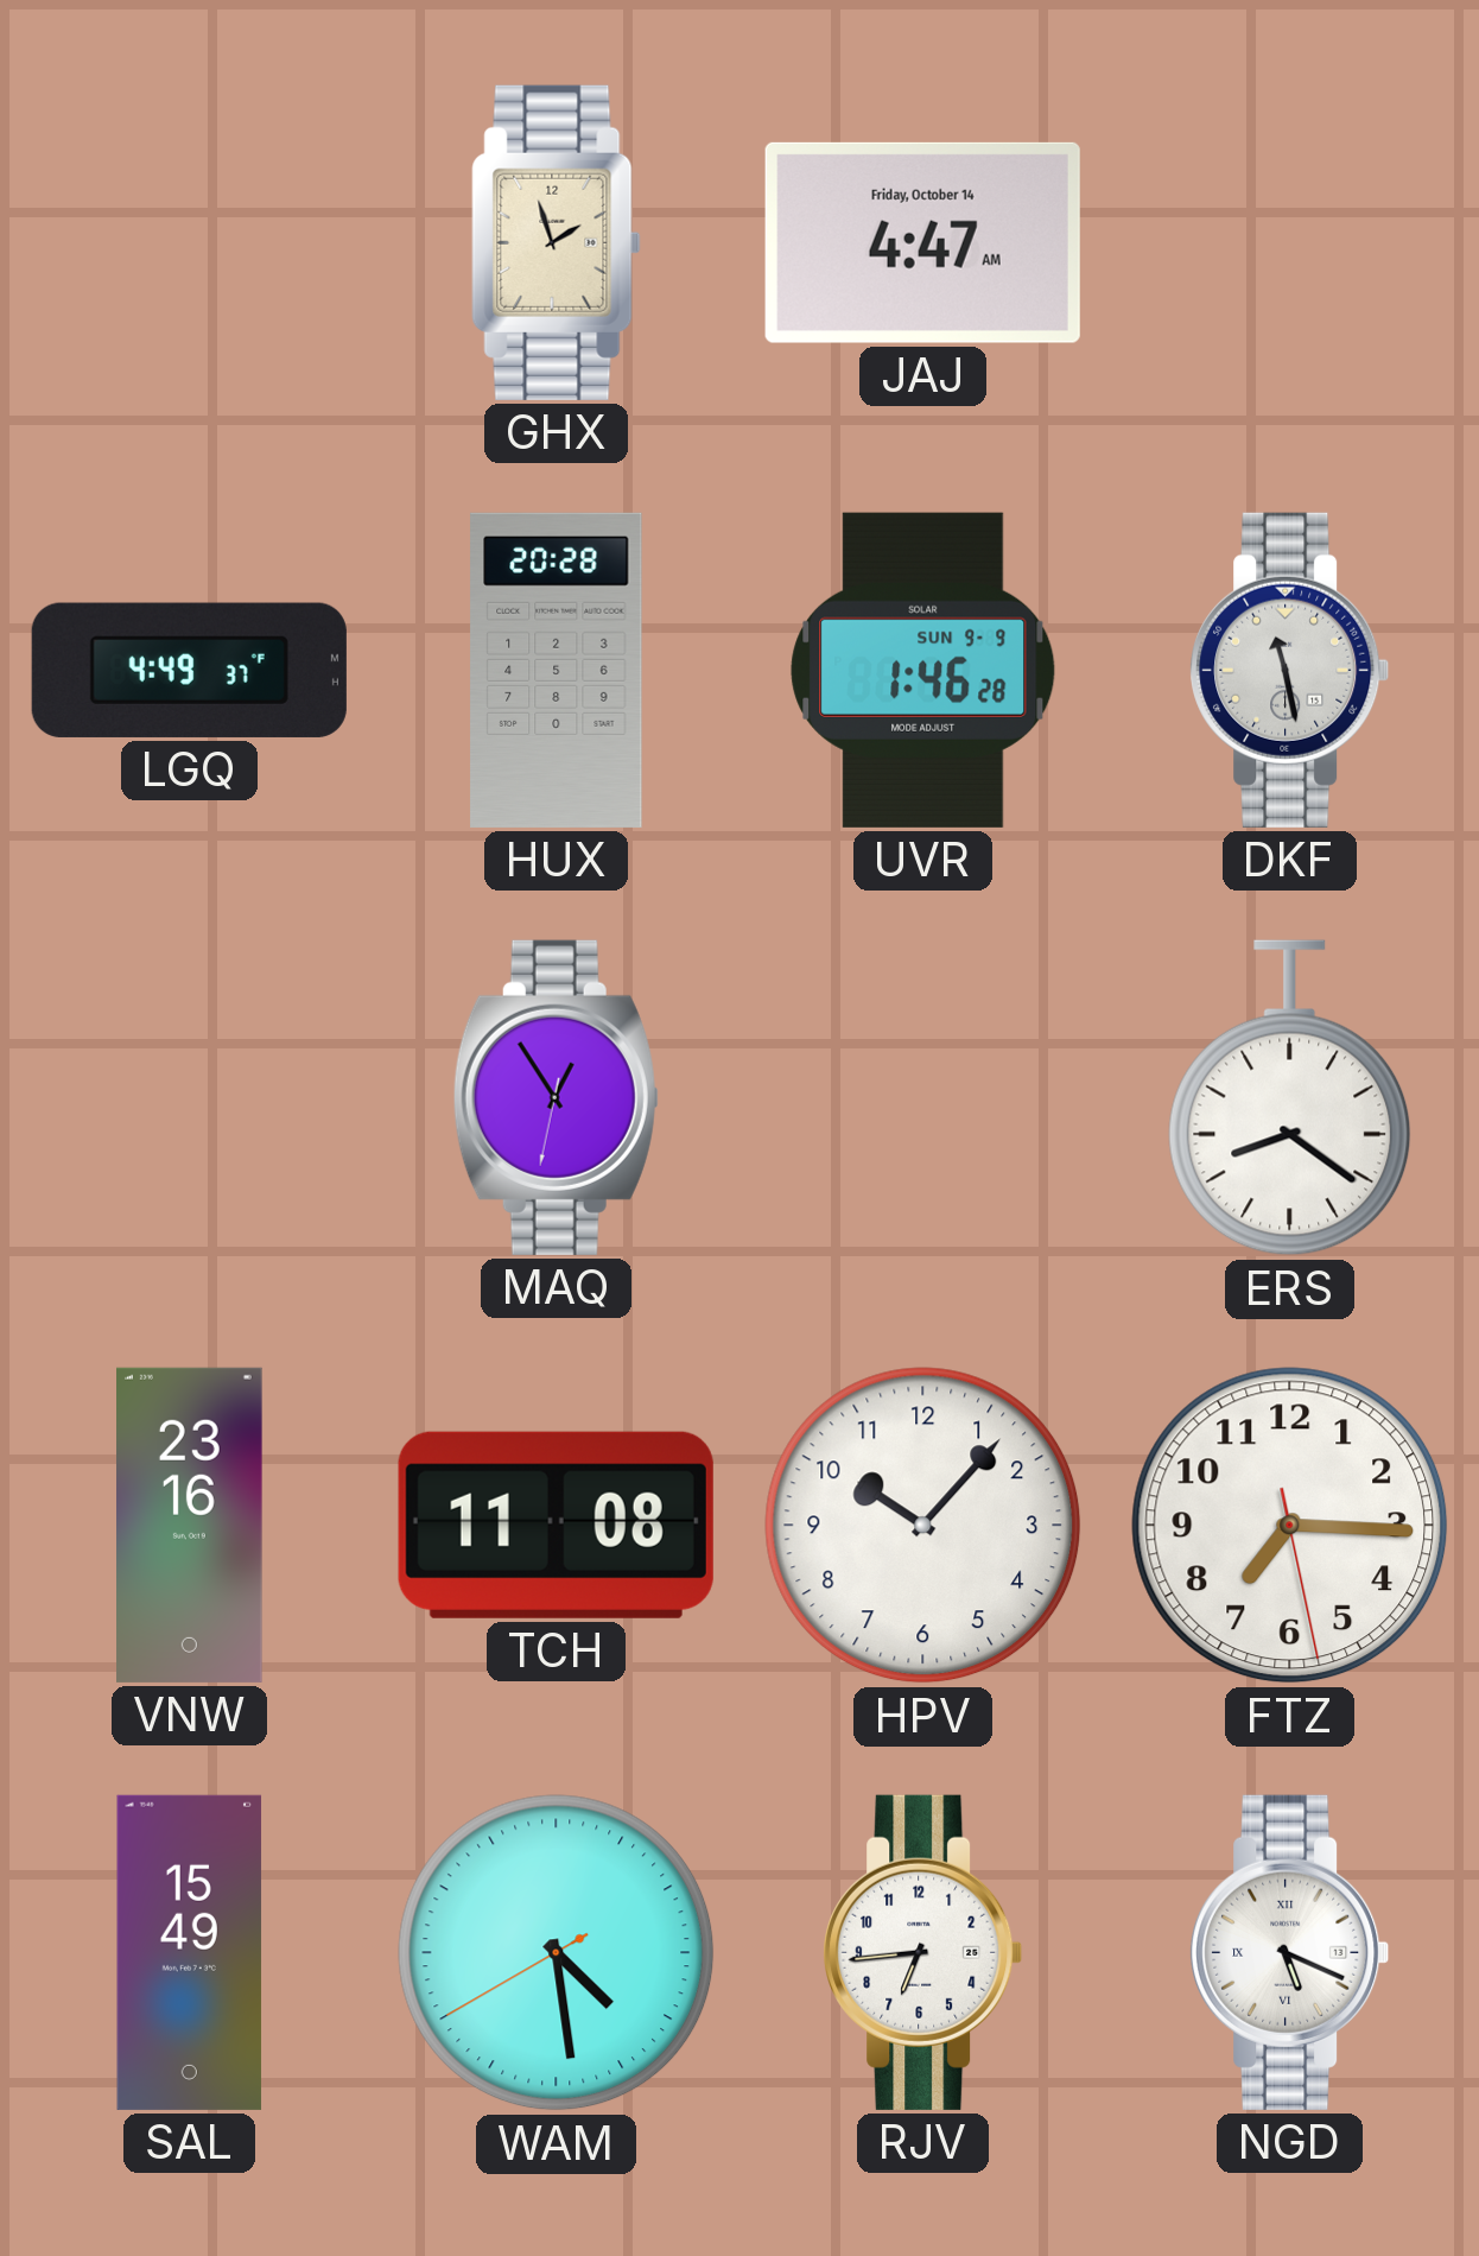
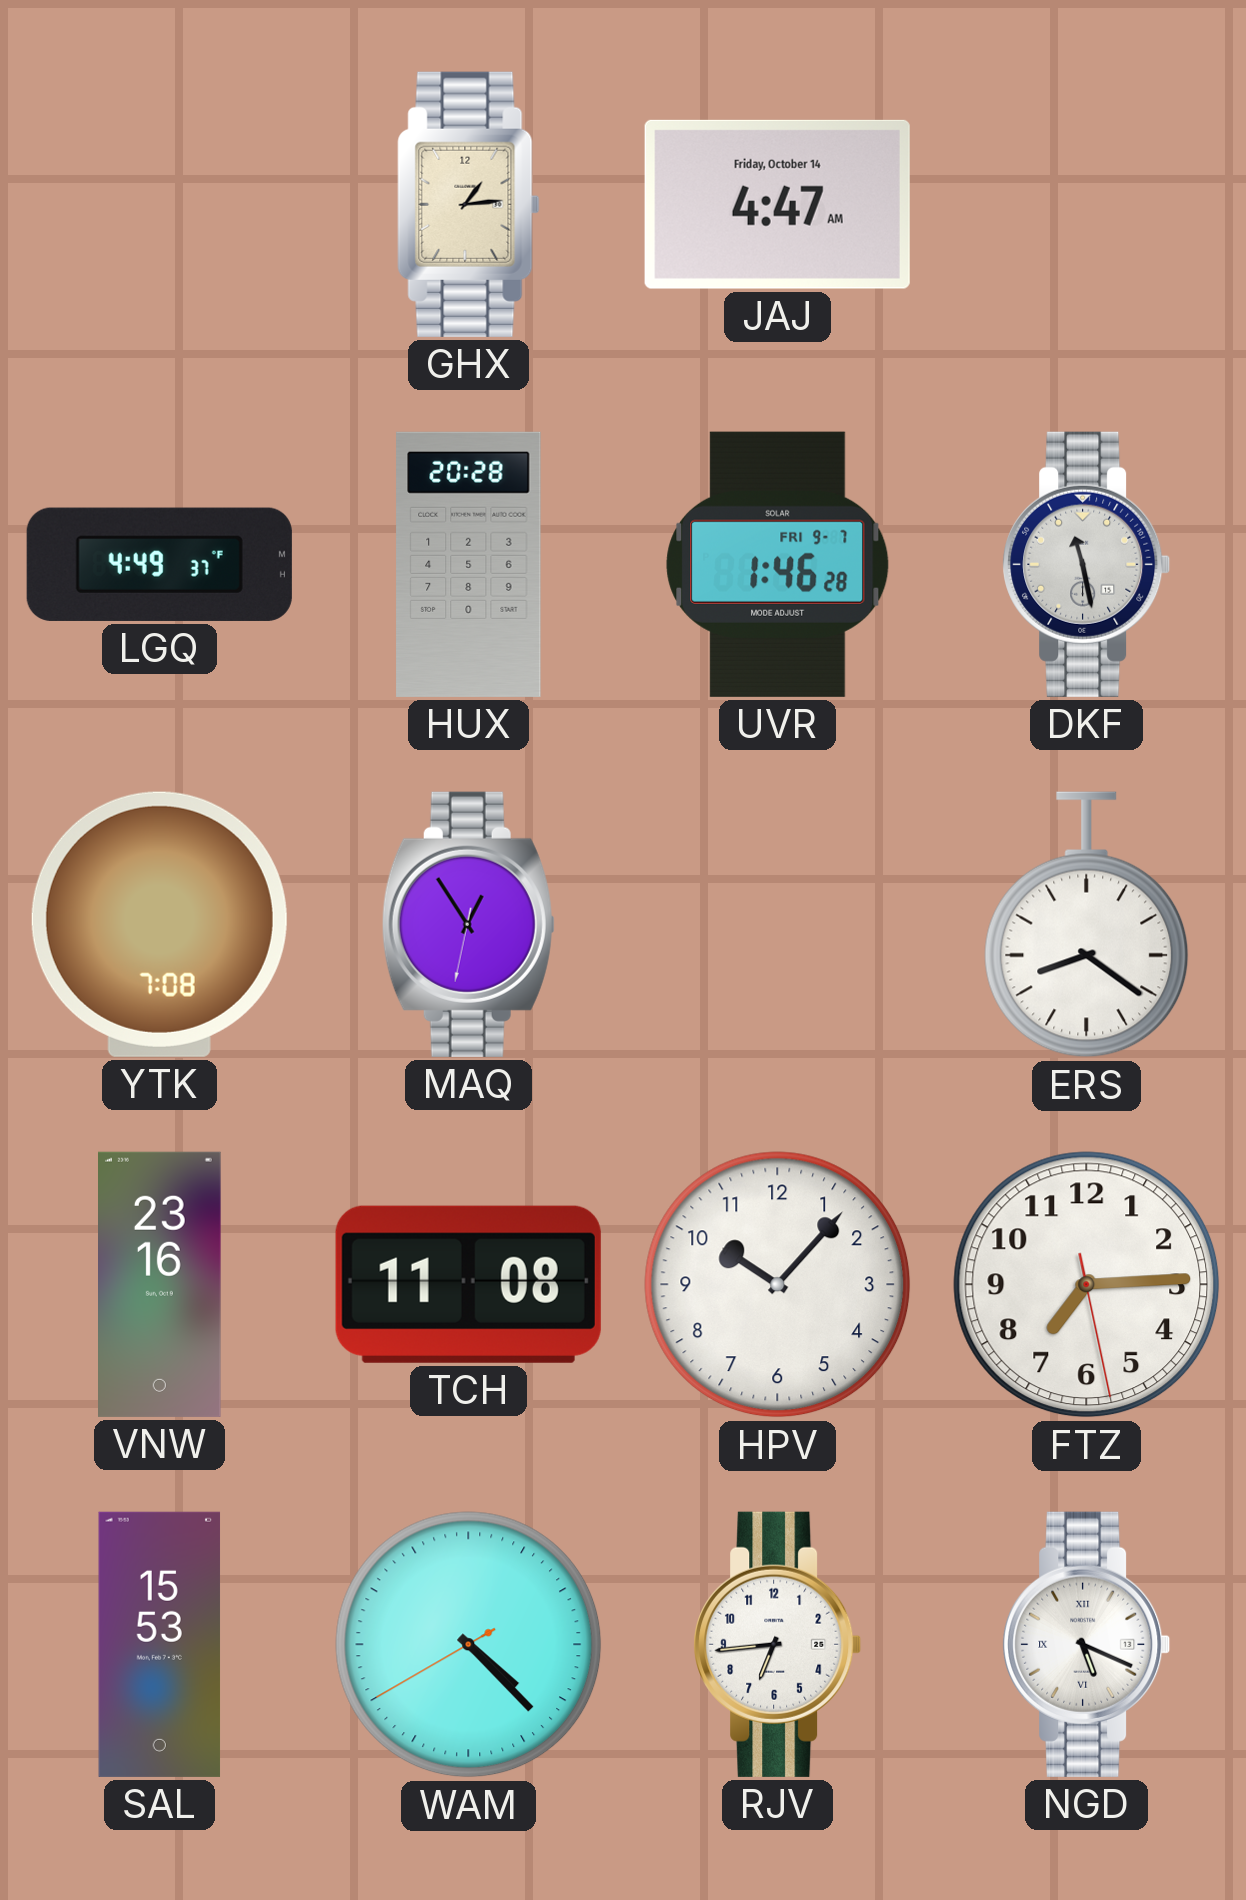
GHX: 1:57 -> 1:14
UVR date: SUN 9-9 -> FRI 9-7
YTK: none -> 7:08
FTZ: 7:15 -> 7:14
SAL: 15:49 -> 15:53
WAM: 4:28 -> 4:22
